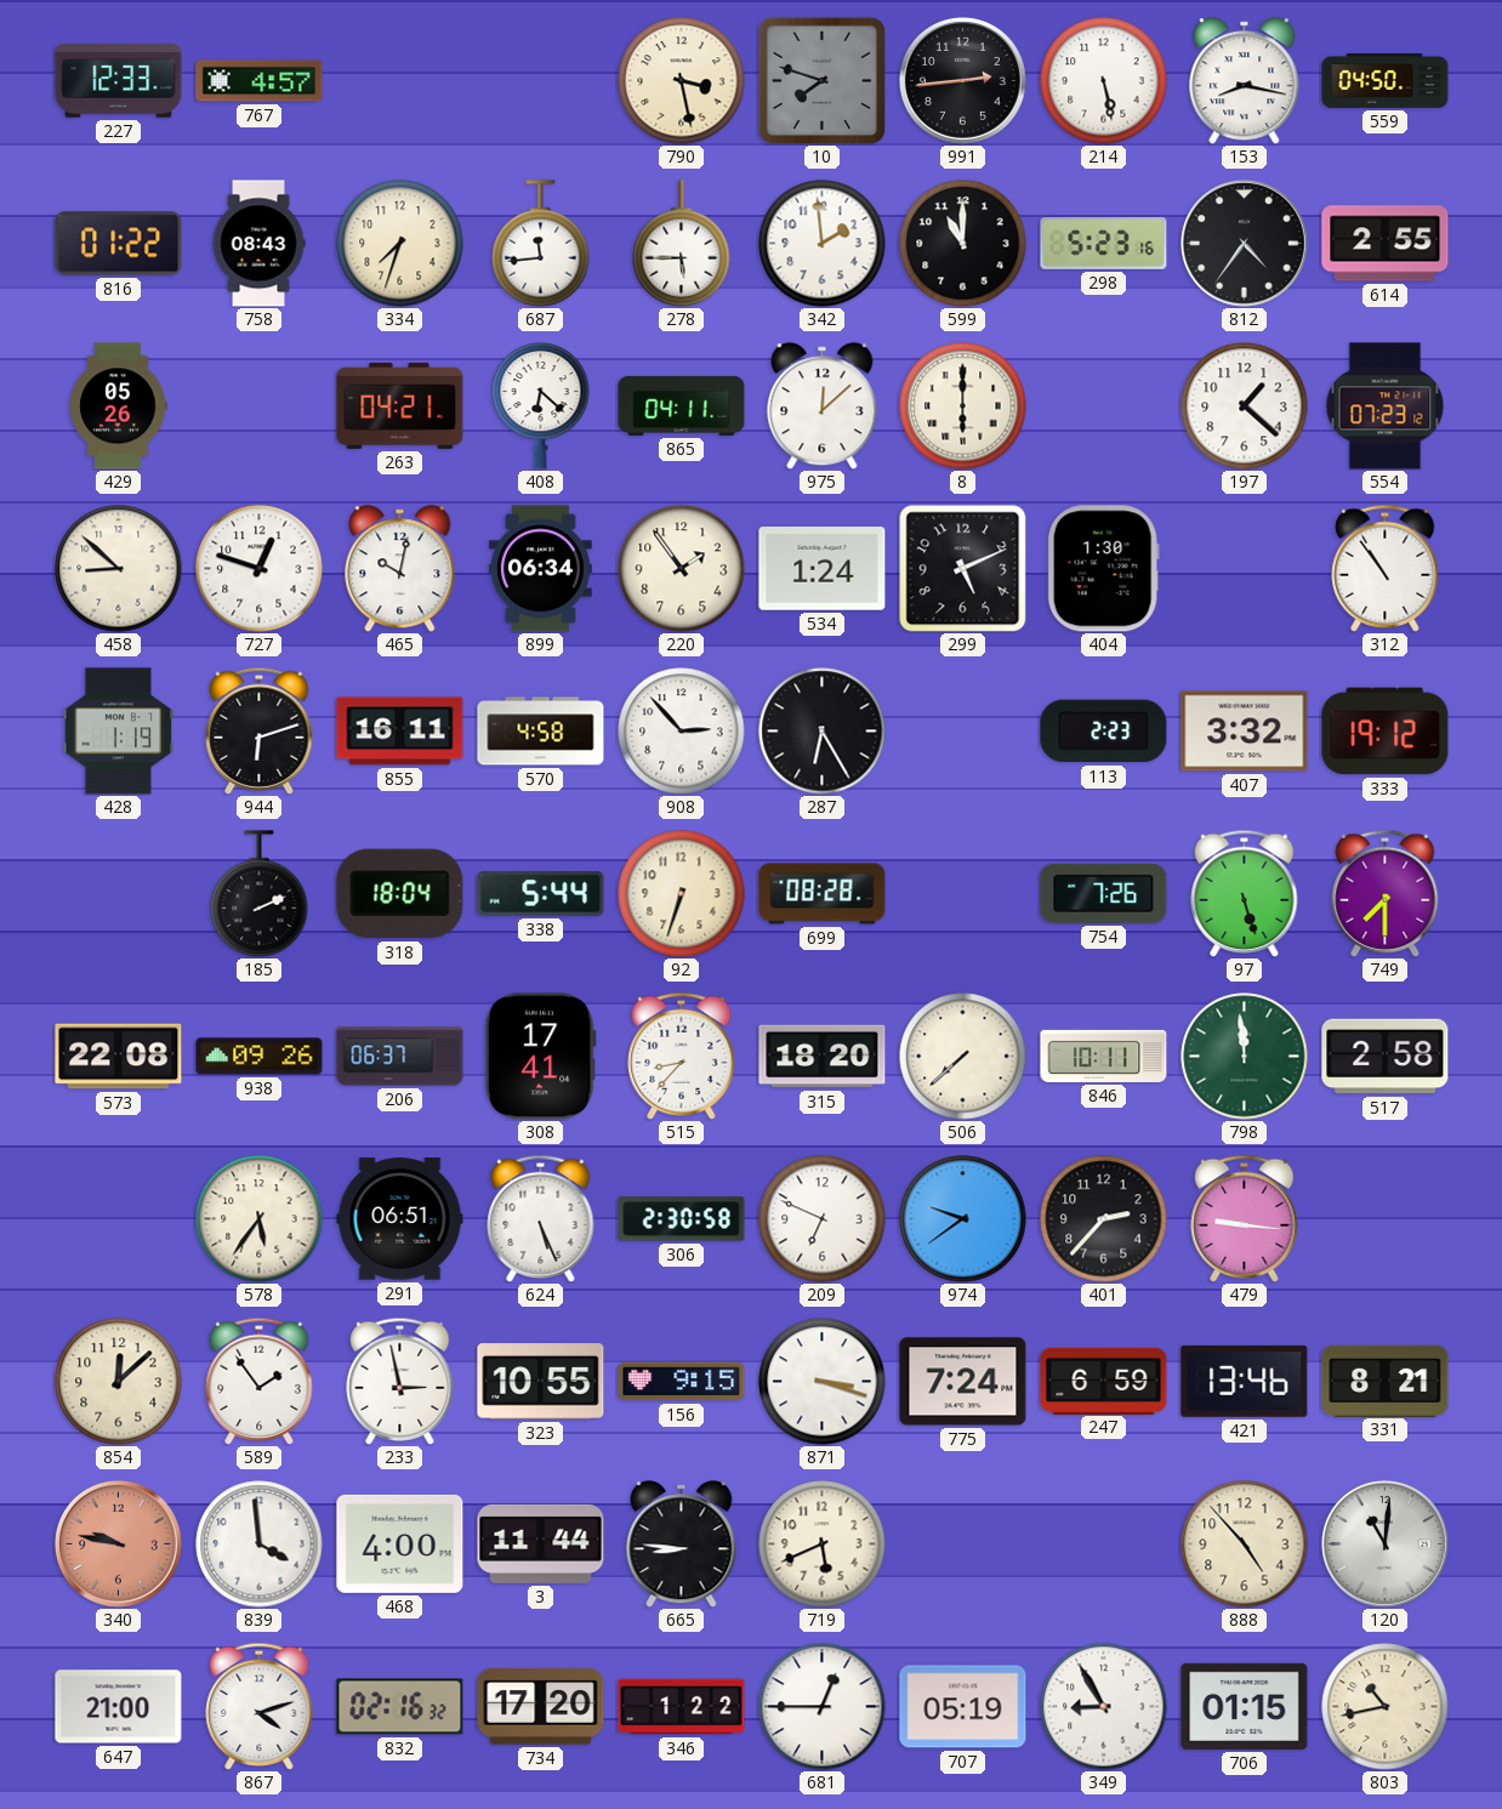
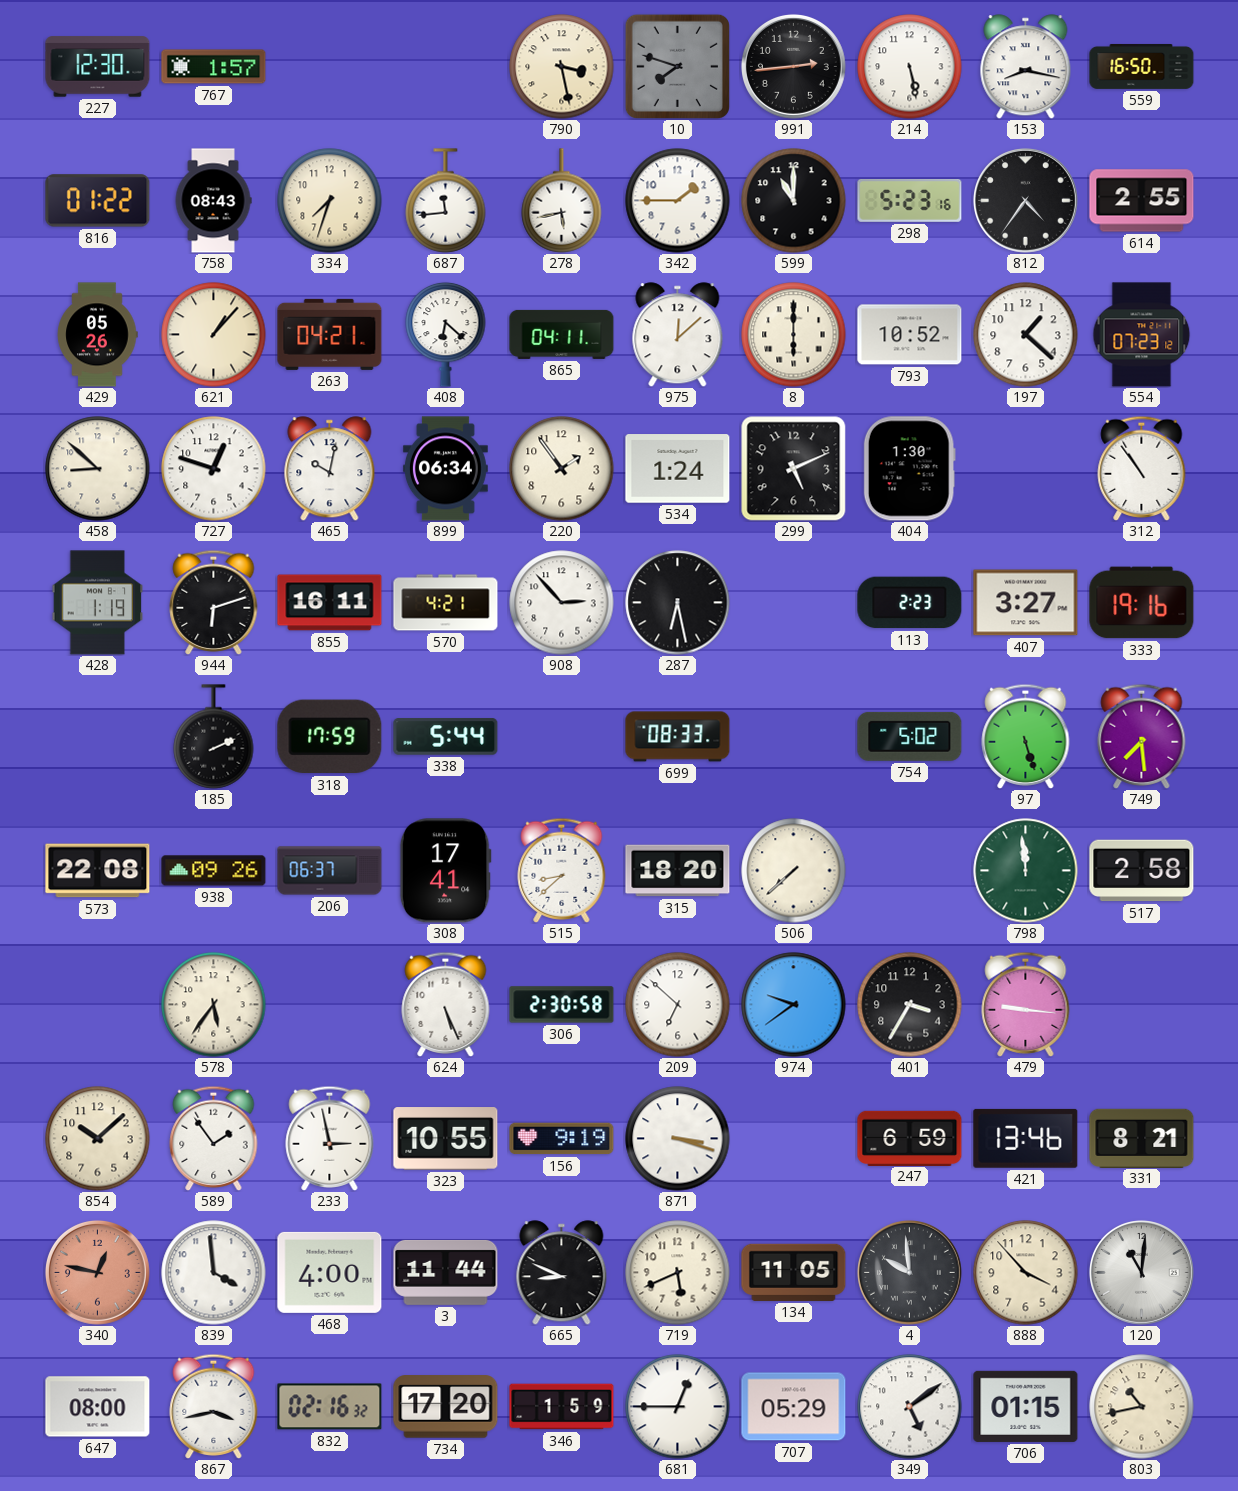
227: 12:33 -> 12:30
767: 4:57 -> 1:57
559: 04:50 -> 16:50
278: 5:45 -> 5:43
342: 1:59 -> 1:45
621: none -> 1:07
793: none -> 10:52
570: 4:58 -> 4:21
287: 6:25 -> 6:28
407: 3:32 -> 3:27
333: 19:12 -> 19:16
318: 18:04 -> 17:59
92: 6:33 -> none
699: 08:28 -> 08:33
754: 7:26 -> 5:02
749: 7:30 -> 7:29
515: 8:37 -> 8:38
846: 10:11 -> none
291: 06:51 -> none
209: 6:49 -> 6:52
401: 2:37 -> 3:35
854: 12:08 -> 10:08
156: 9:15 -> 9:19
775: 7:24 -> none
340: 9:47 -> 12:47
665: 8:46 -> 8:49
134: none -> 11:05
4: none -> 9:59
888: 4:53 -> 3:53
647: 21:00 -> 08:00
867: 4:12 -> 3:43
346: 1:22 -> 1:59
707: 05:19 -> 05:29
349: 8:55 -> 5:09
